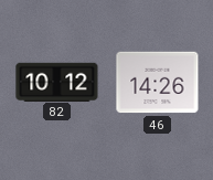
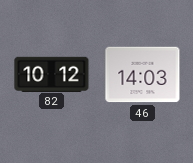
46: 14:26 -> 14:03
